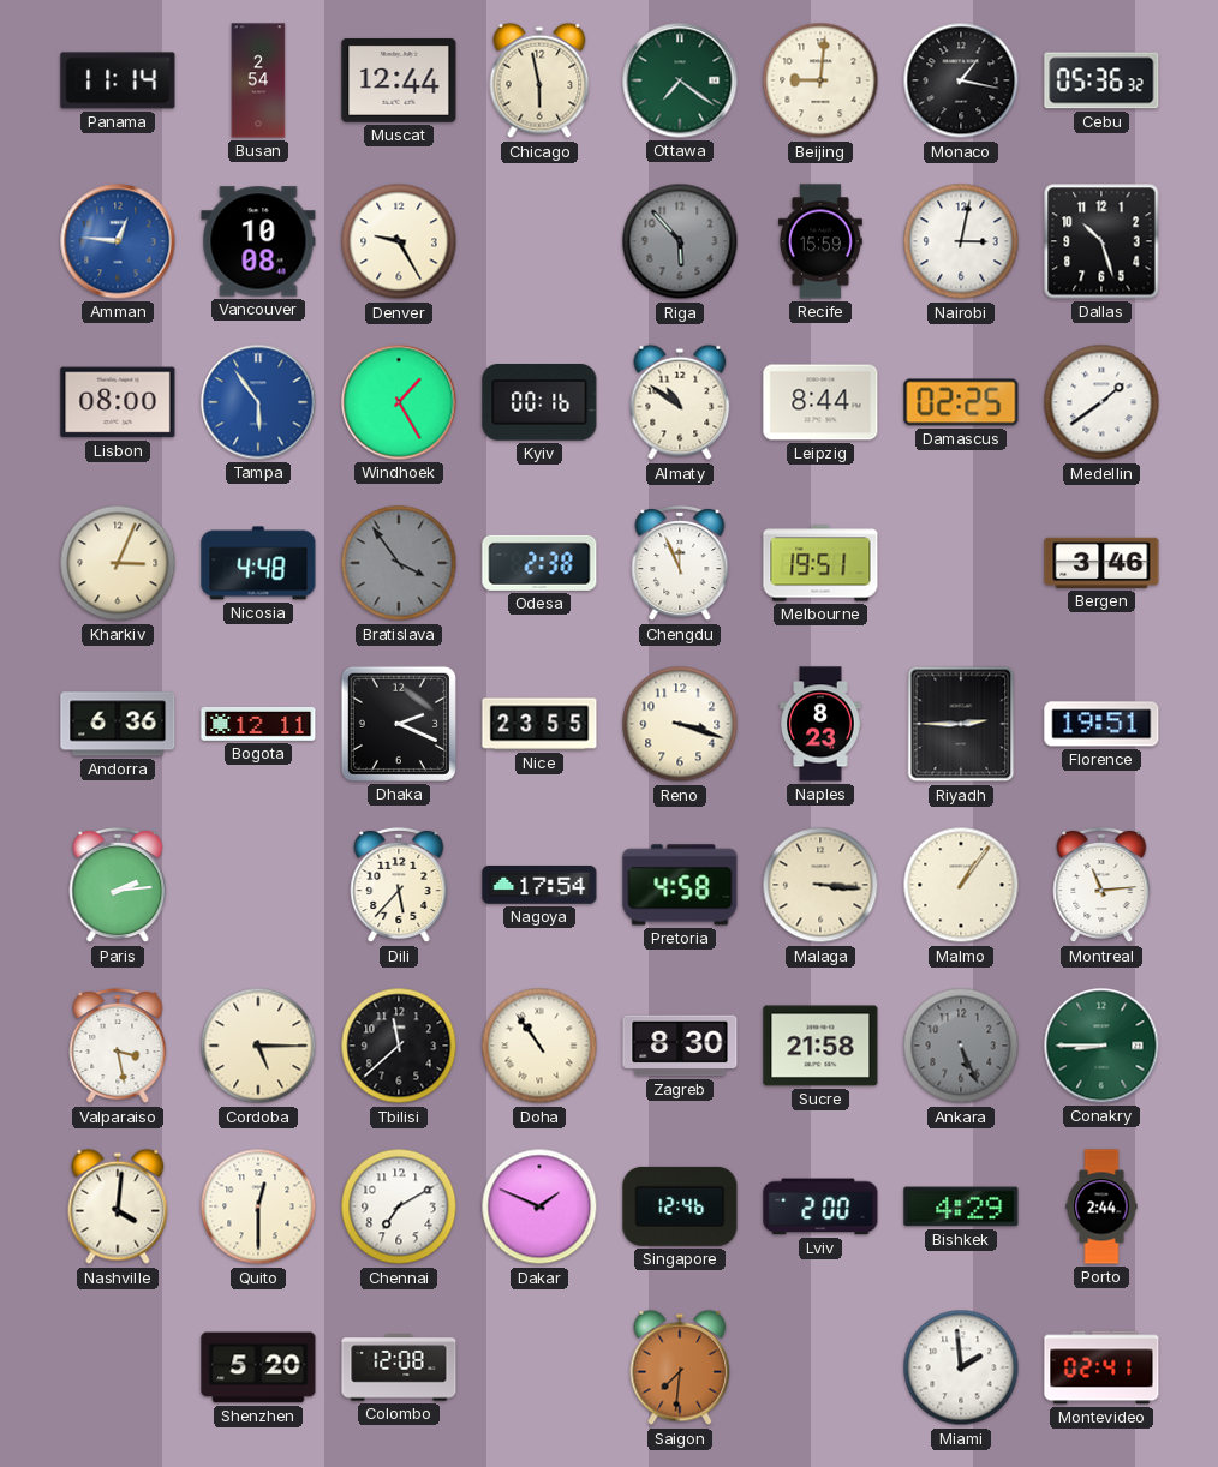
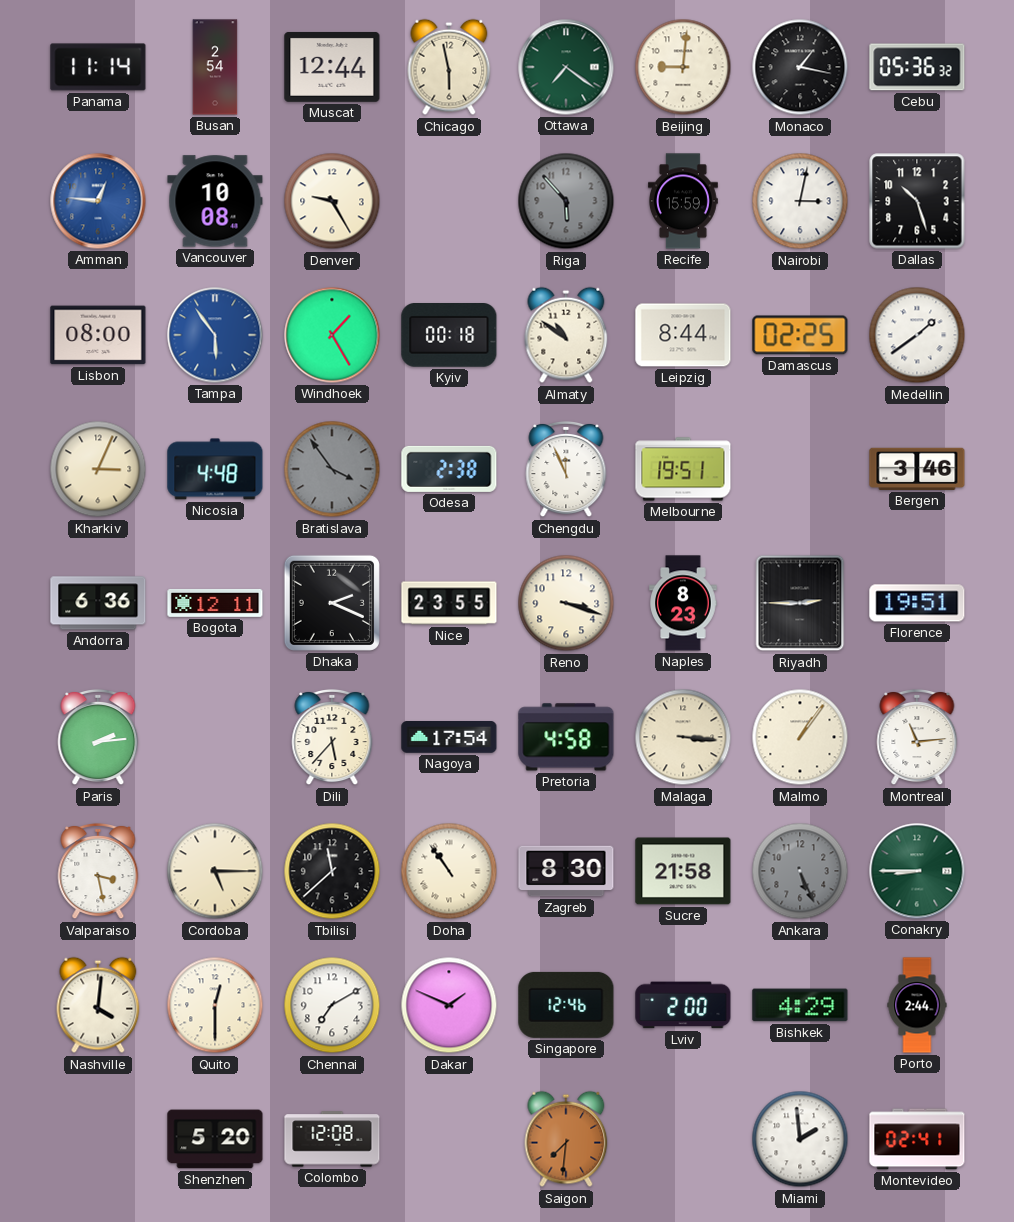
Kyiv: 00:16 -> 00:18
